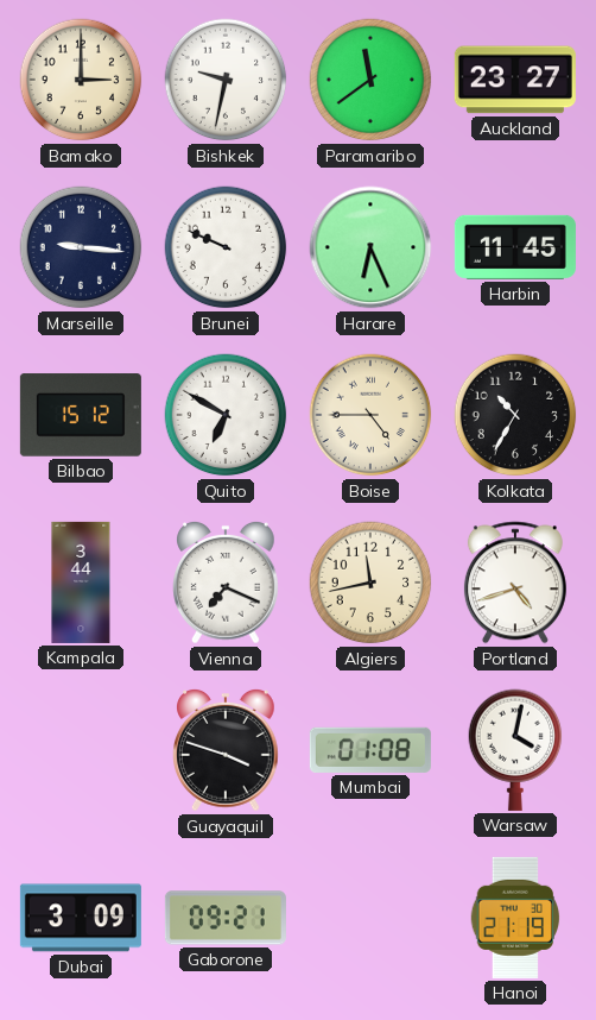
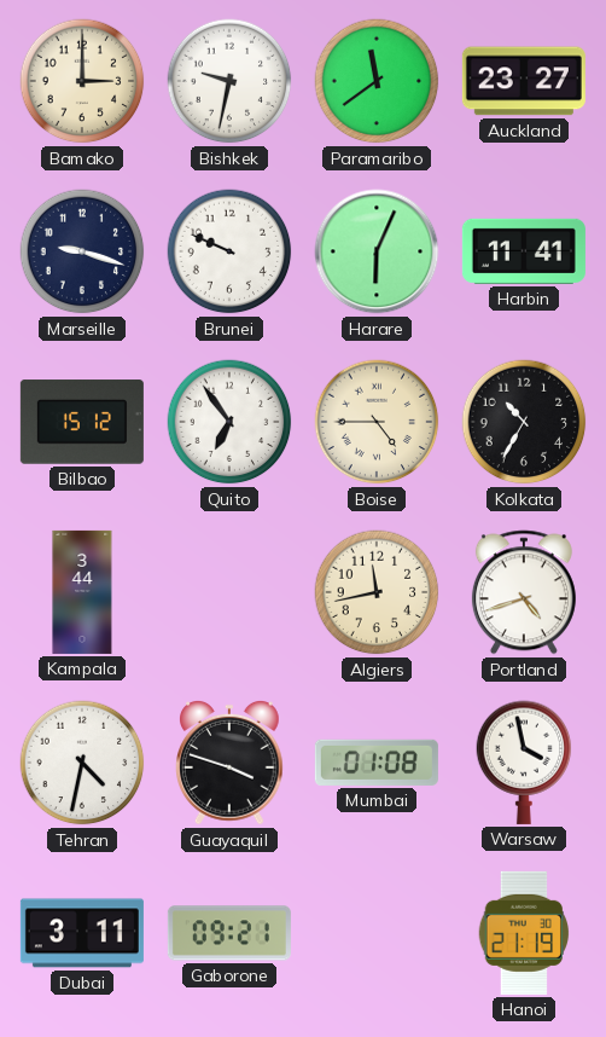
Marseille: 9:16 -> 9:18
Harare: 6:26 -> 6:04
Harbin: 11:45 -> 11:41
Quito: 6:50 -> 6:54
Vienna: 7:19 -> none
Tehran: none -> 4:32
Warsaw: 4:02 -> 3:58
Dubai: 3:09 -> 3:11
